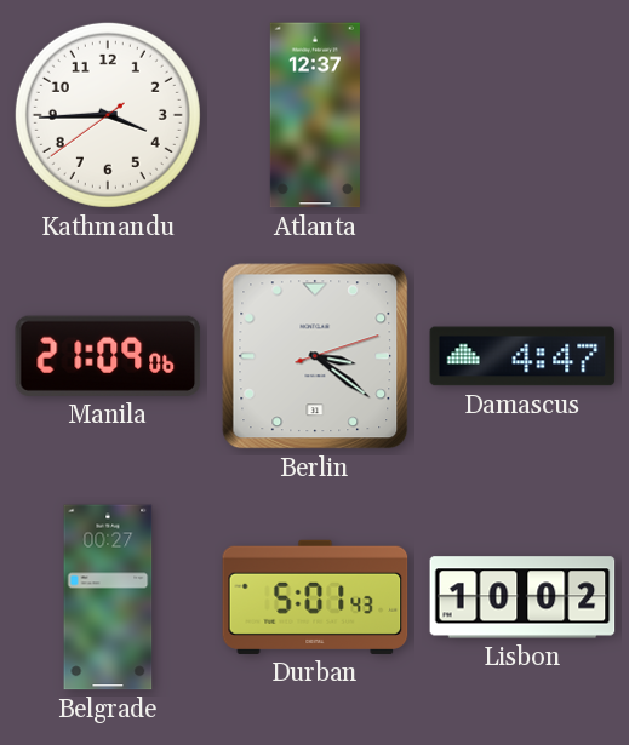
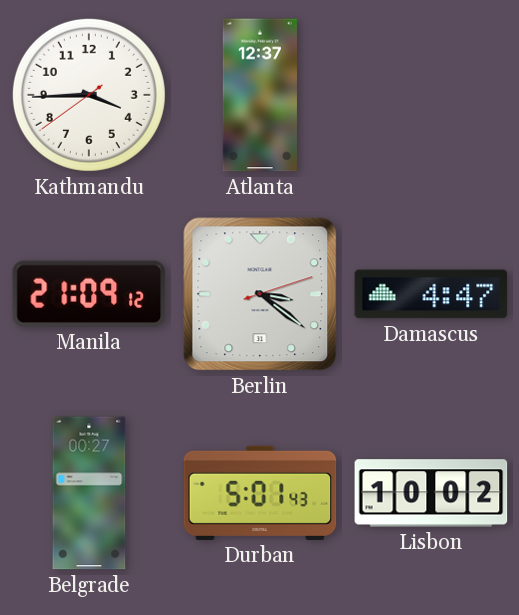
Manila: 21:09:06 -> 21:09:12
